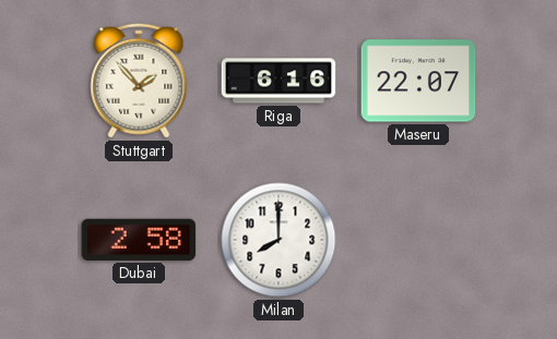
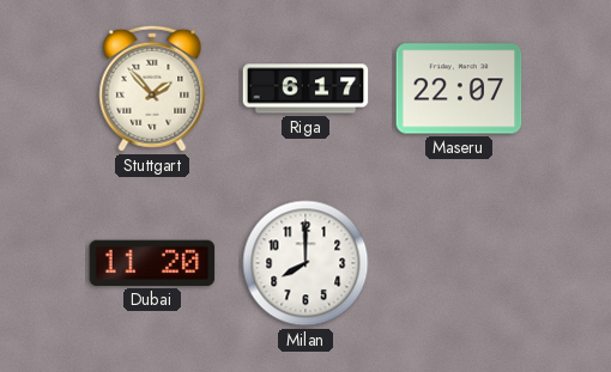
Riga: 6:16 -> 6:17
Dubai: 2:58 -> 11:20
